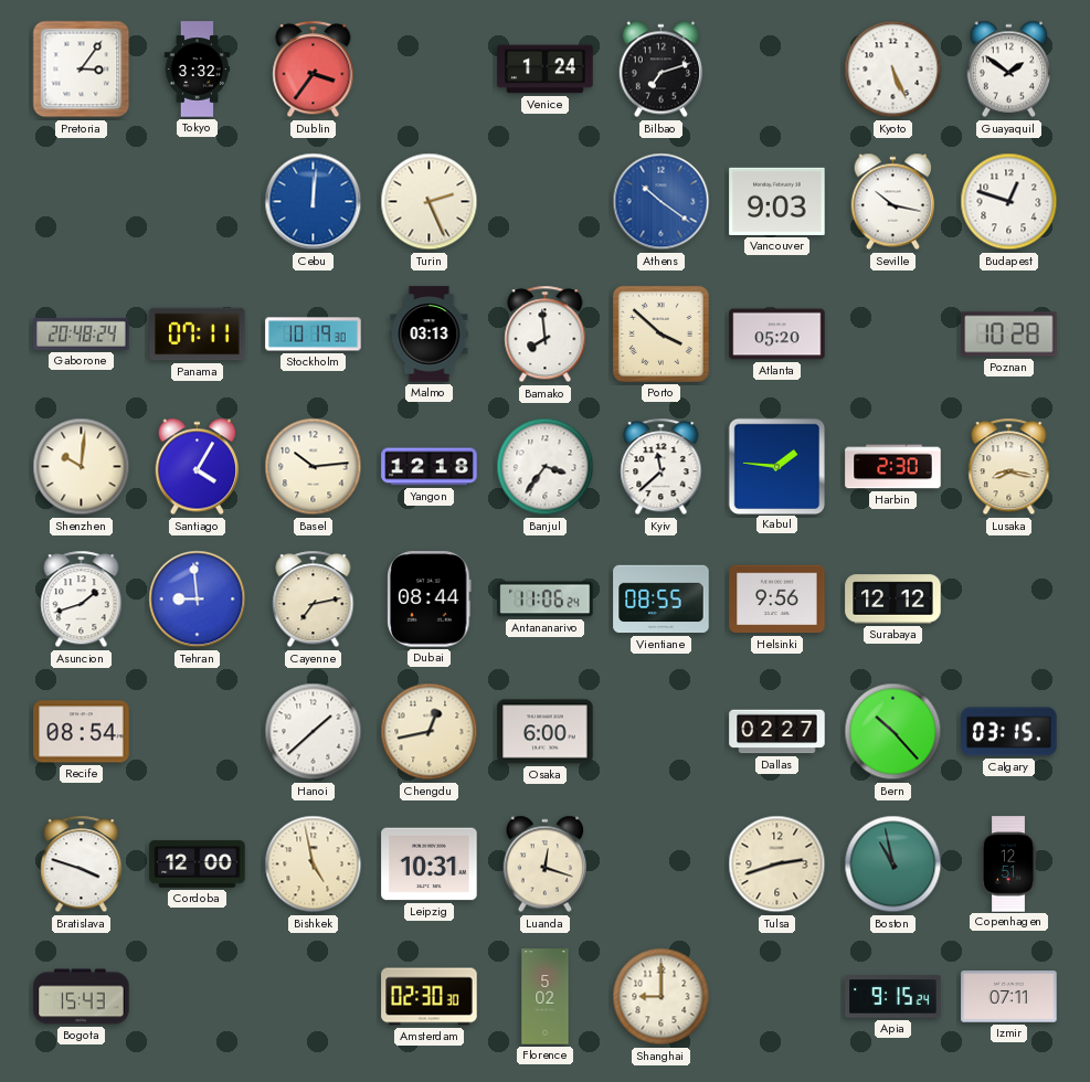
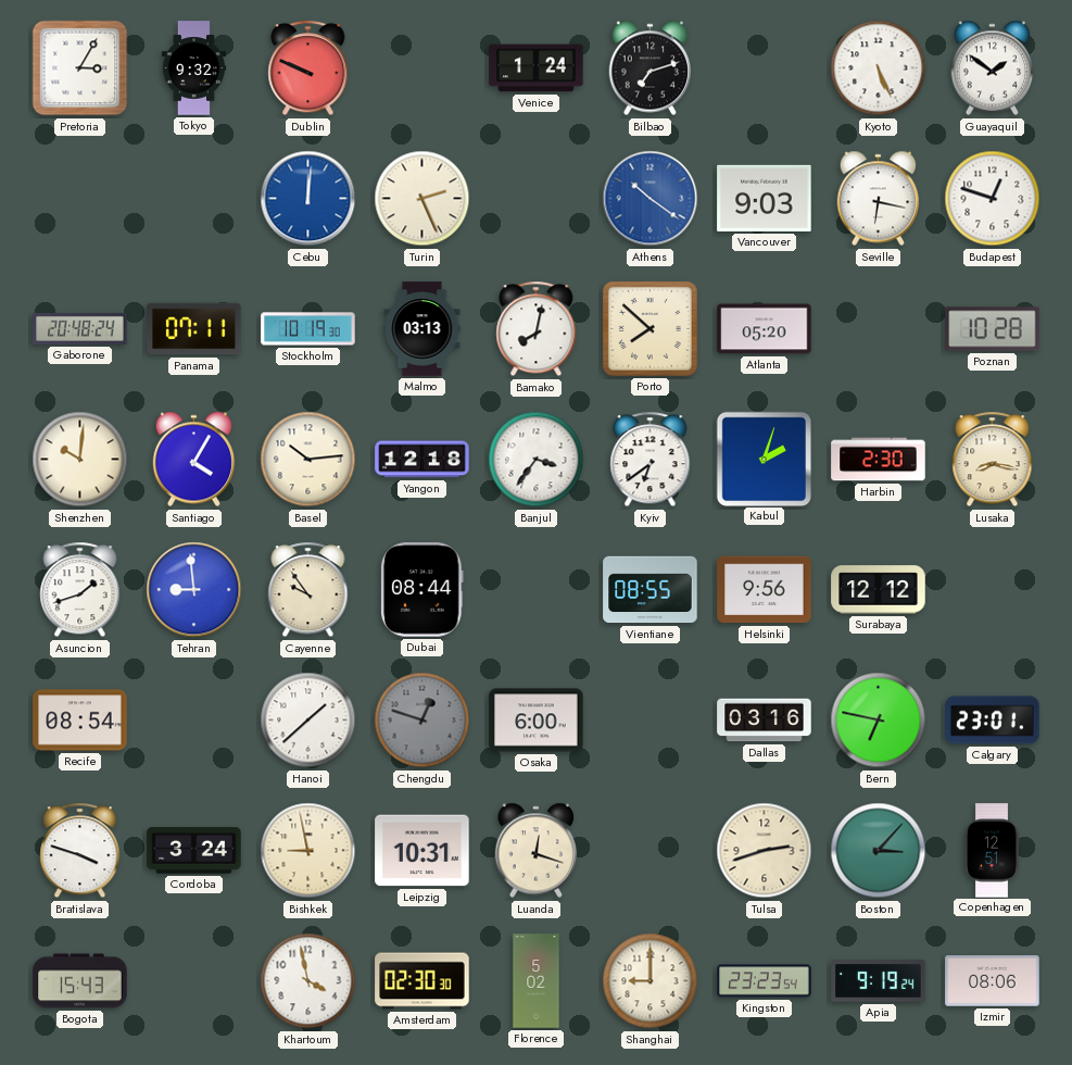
Pretoria: 3:06 -> 3:05
Tokyo: 3:32 -> 9:32
Dublin: 3:36 -> 9:49
Seville: 10:17 -> 6:17
Bamako: 7:59 -> 8:02
Porto: 3:52 -> 7:52
Kyiv: 11:38 -> 6:39
Kabul: 1:46 -> 2:03
Cayenne: 7:13 -> 9:54
Antananarivo: 11:06 -> none
Chengdu: 12:43 -> 12:48
Chengdu dial: cream -> grey
Dallas: 02:27 -> 03:16
Bern: 10:23 -> 6:47
Calgary: 03:15 -> 23:01
Cordoba: 12:00 -> 3:24
Bishkek: 4:58 -> 8:58
Boston: 10:58 -> 3:07
Khartoum: none -> 3:58
Kingston: none -> 23:23
Apia: 9:15 -> 9:19
Izmir: 07:11 -> 08:06
